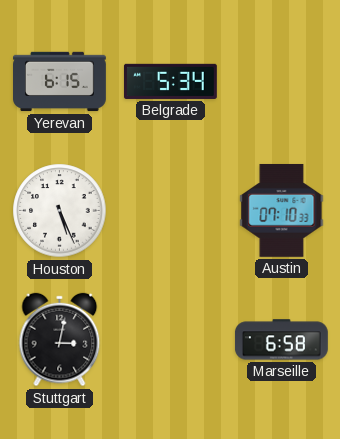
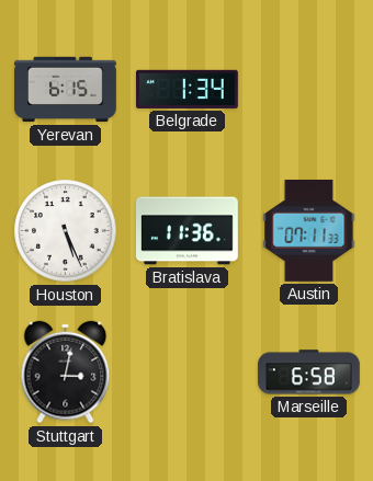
Belgrade: 5:34 -> 1:34
Bratislava: none -> 11:36
Austin: 07:10 -> 07:11
